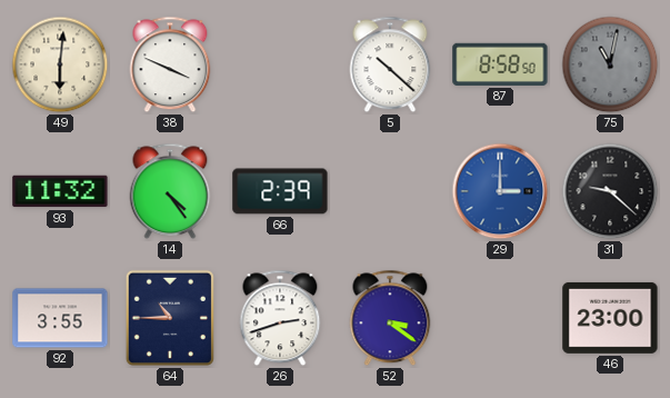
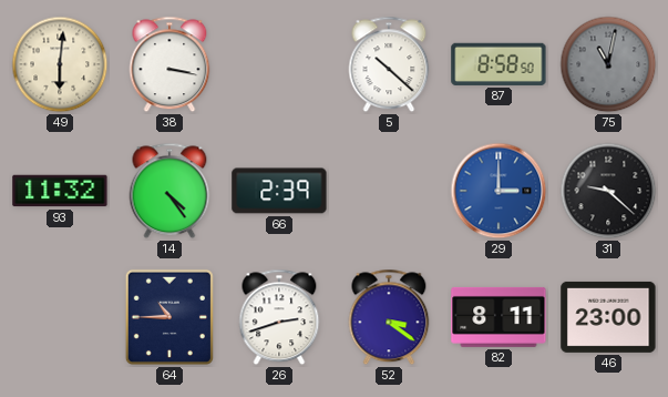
38: 3:49 -> 3:17
92: 3:55 -> none
82: none -> 8:11
